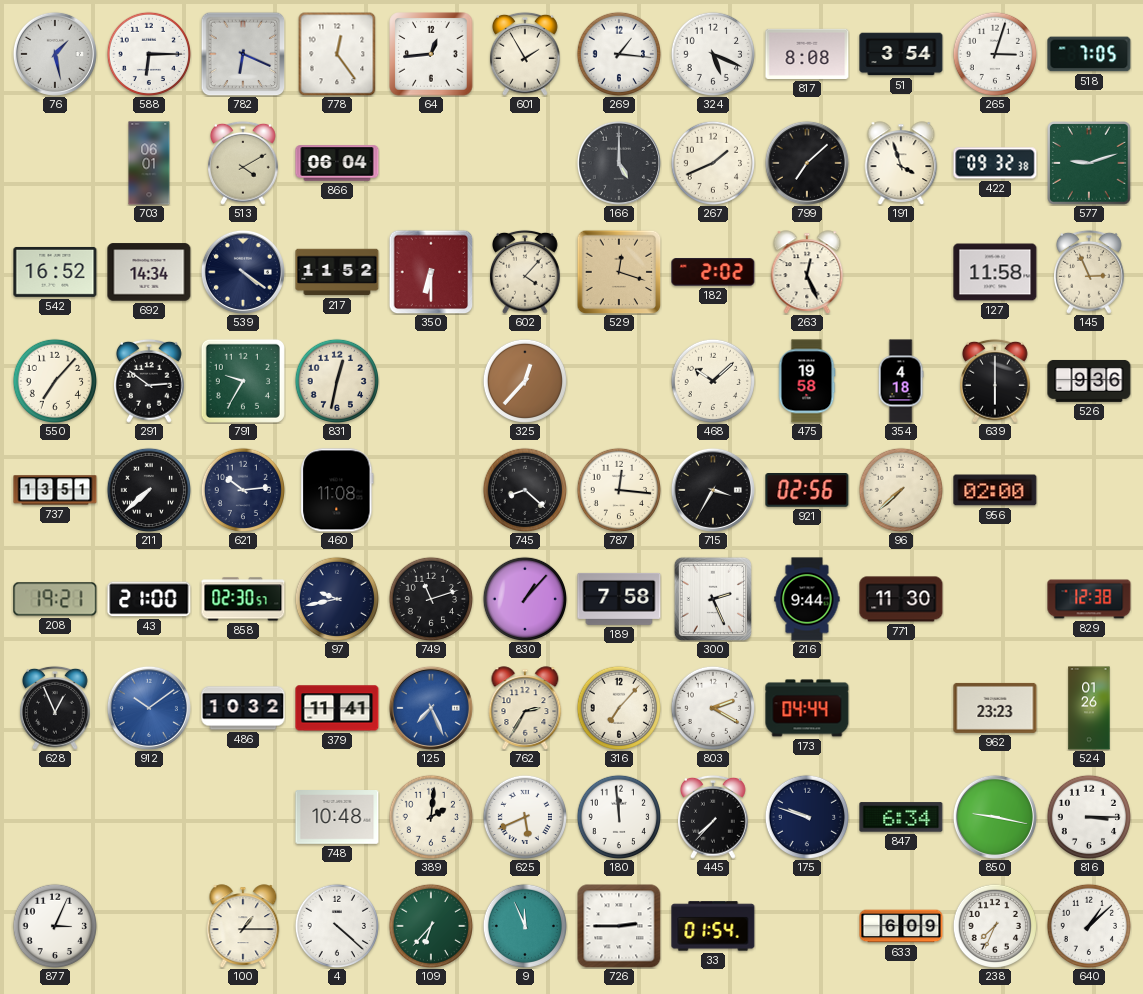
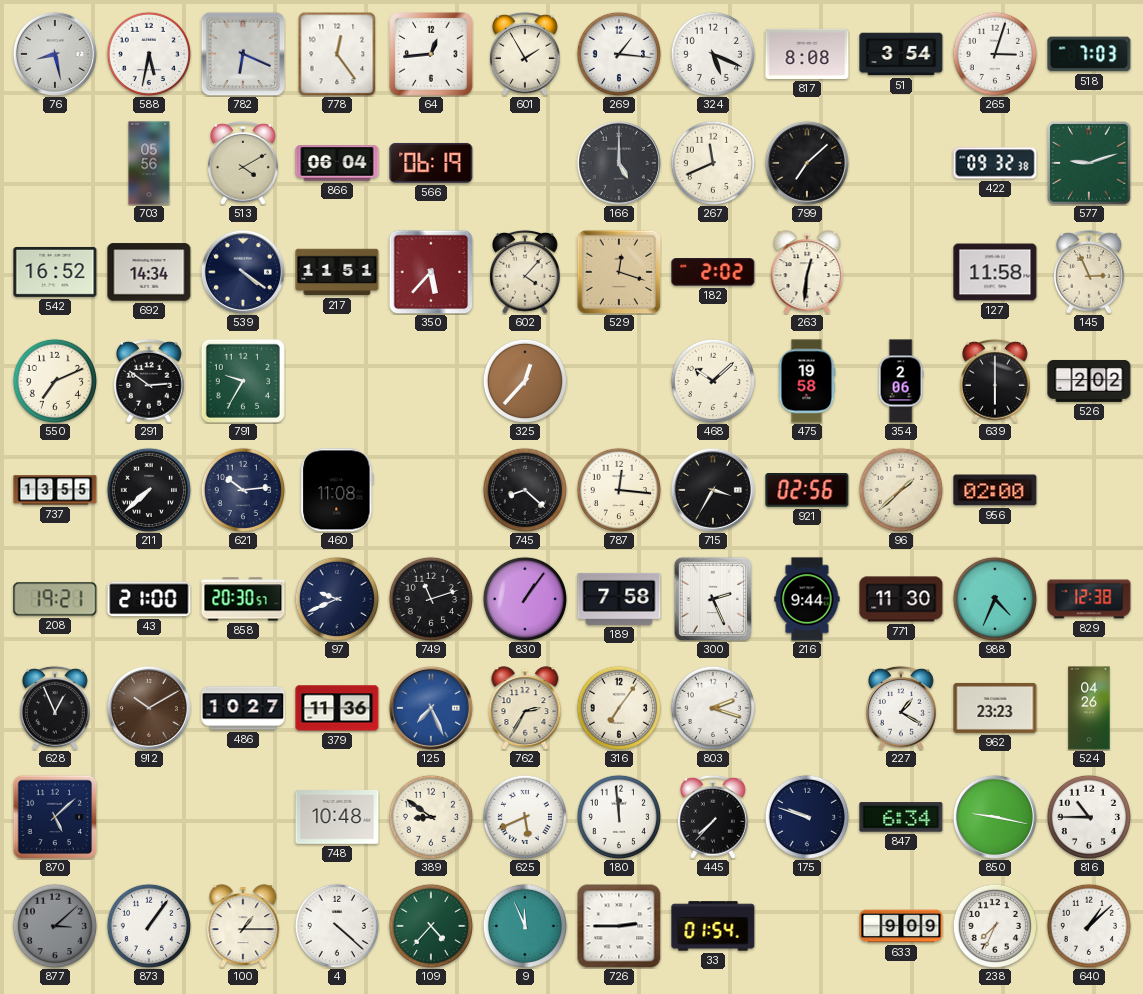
76: 1:28 -> 8:28
588: 6:15 -> 5:32
518: 7:05 -> 7:03
703: 06:01 -> 05:56
566: none -> 06:19
267: 1:41 -> 11:41
191: 3:57 -> none
217: 11:52 -> 11:51
350: 6:30 -> 5:37
263: 12:26 -> 12:31
550: 7:07 -> 7:11
831: 12:32 -> none
354: 4:18 -> 2:06
526: 9:36 -> 2:02
737: 13:51 -> 13:55
96: 7:38 -> 1:38
858: 02:30 -> 20:30
97: 9:43 -> 9:41
830: 1:07 -> 1:06
988: none -> 4:34
912: 10:09 -> 10:10
912 dial: blue -> brown
486: 10:32 -> 10:27
379: 11:41 -> 11:36
316: 7:07 -> 7:06
803: 2:20 -> 2:18
173: 04:44 -> none
227: none -> 1:20
524: 01:26 -> 04:26
870: none -> 5:08
389: 2:01 -> 8:51
816: 3:15 -> 10:45
877: 3:04 -> 3:08
877 dial: white -> grey
873: none -> 1:06
109: 6:37 -> 4:37
633: 6:09 -> 9:09
